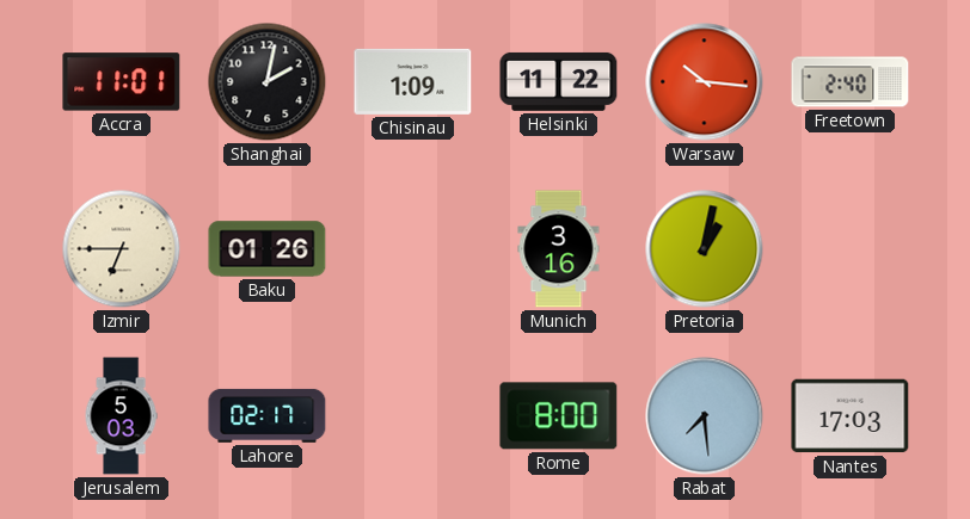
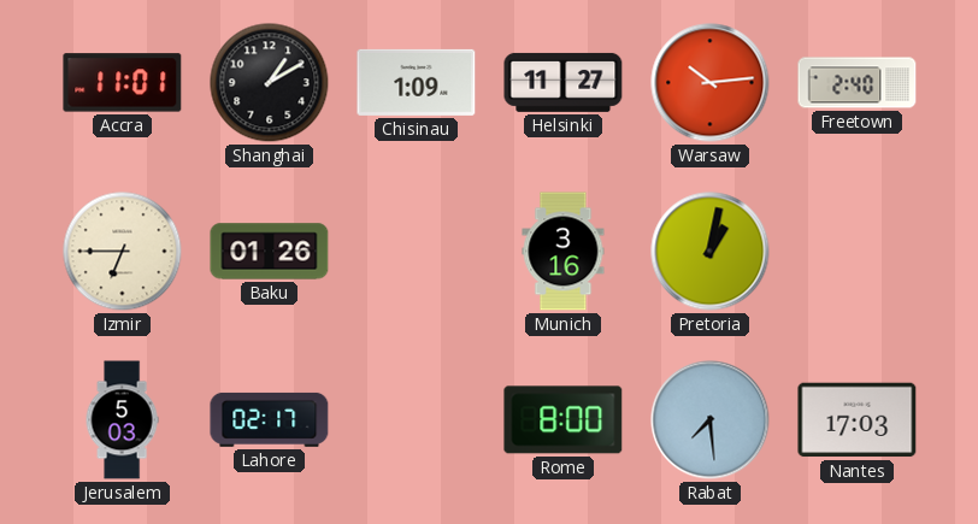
Shanghai: 2:02 -> 1:10
Helsinki: 11:22 -> 11:27
Warsaw: 10:16 -> 10:14
